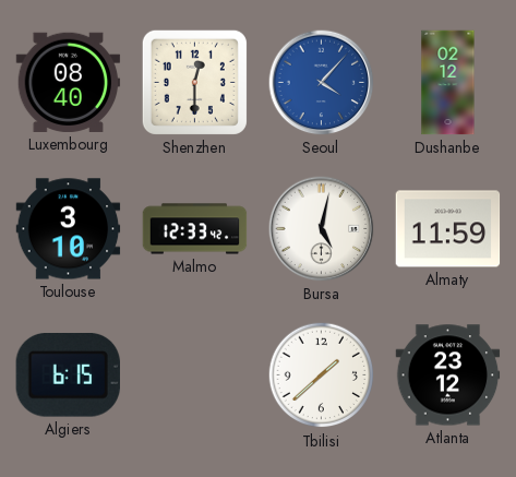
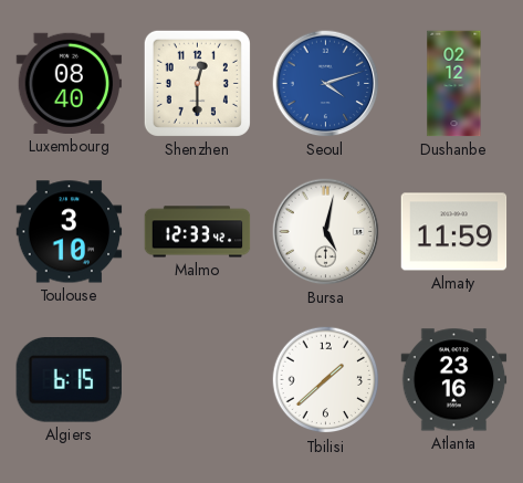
Seoul: 4:07 -> 4:12
Atlanta: 23:12 -> 23:16
